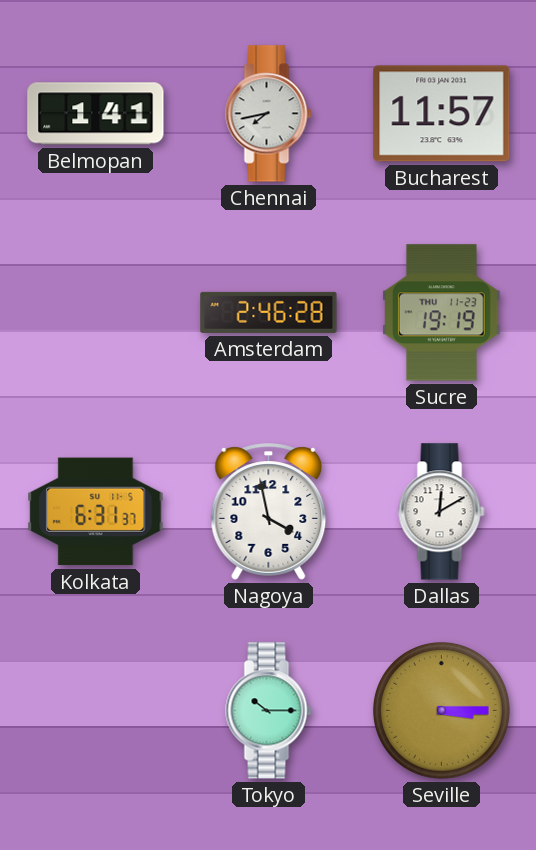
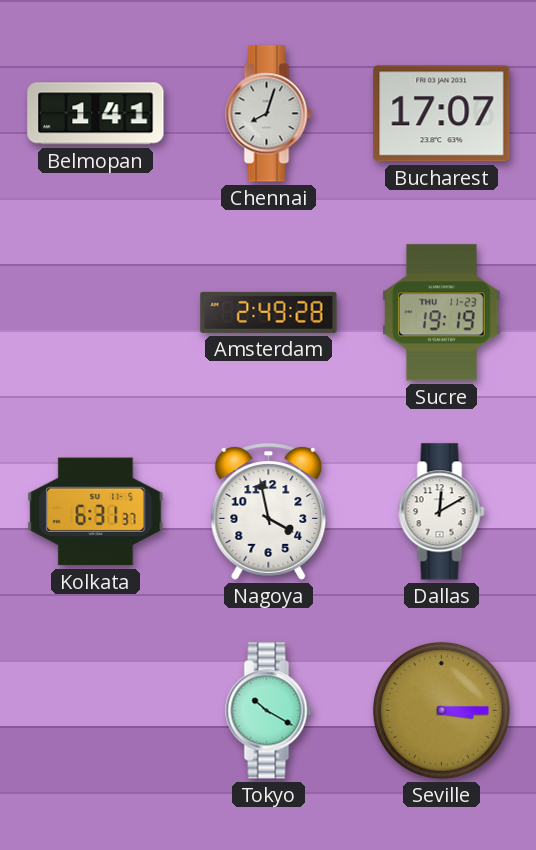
Chennai: 7:43 -> 8:03
Bucharest: 11:57 -> 17:07
Amsterdam: 2:46 -> 2:49
Tokyo: 10:15 -> 10:20
